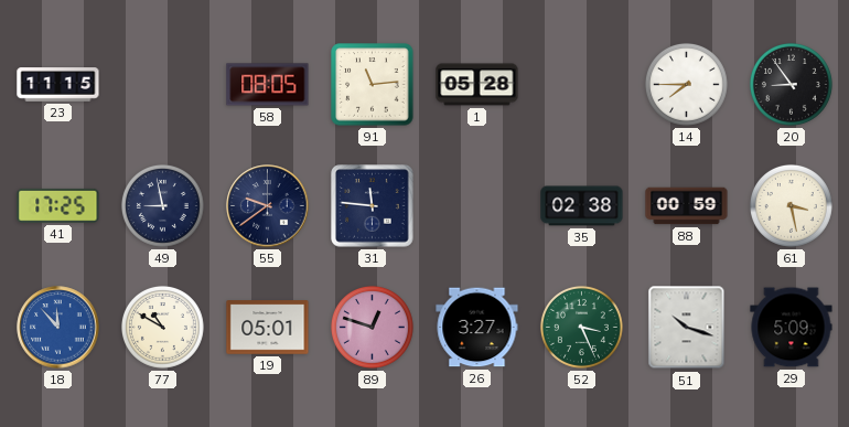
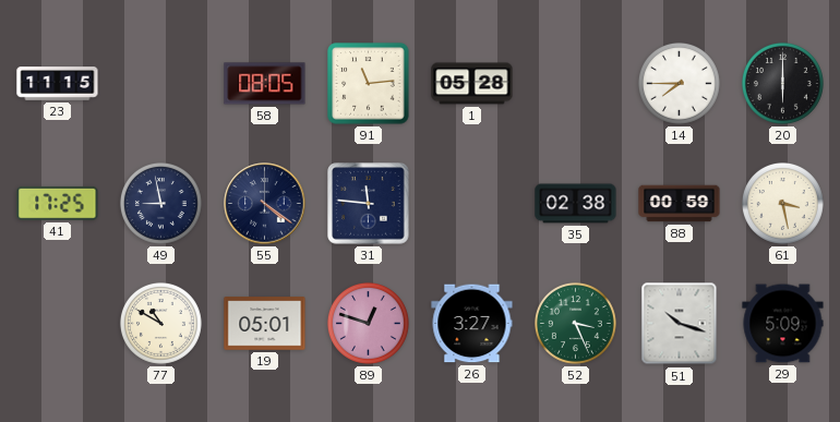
20: 8:54 -> 6:00
55: 9:39 -> 4:21
18: 11:53 -> none
